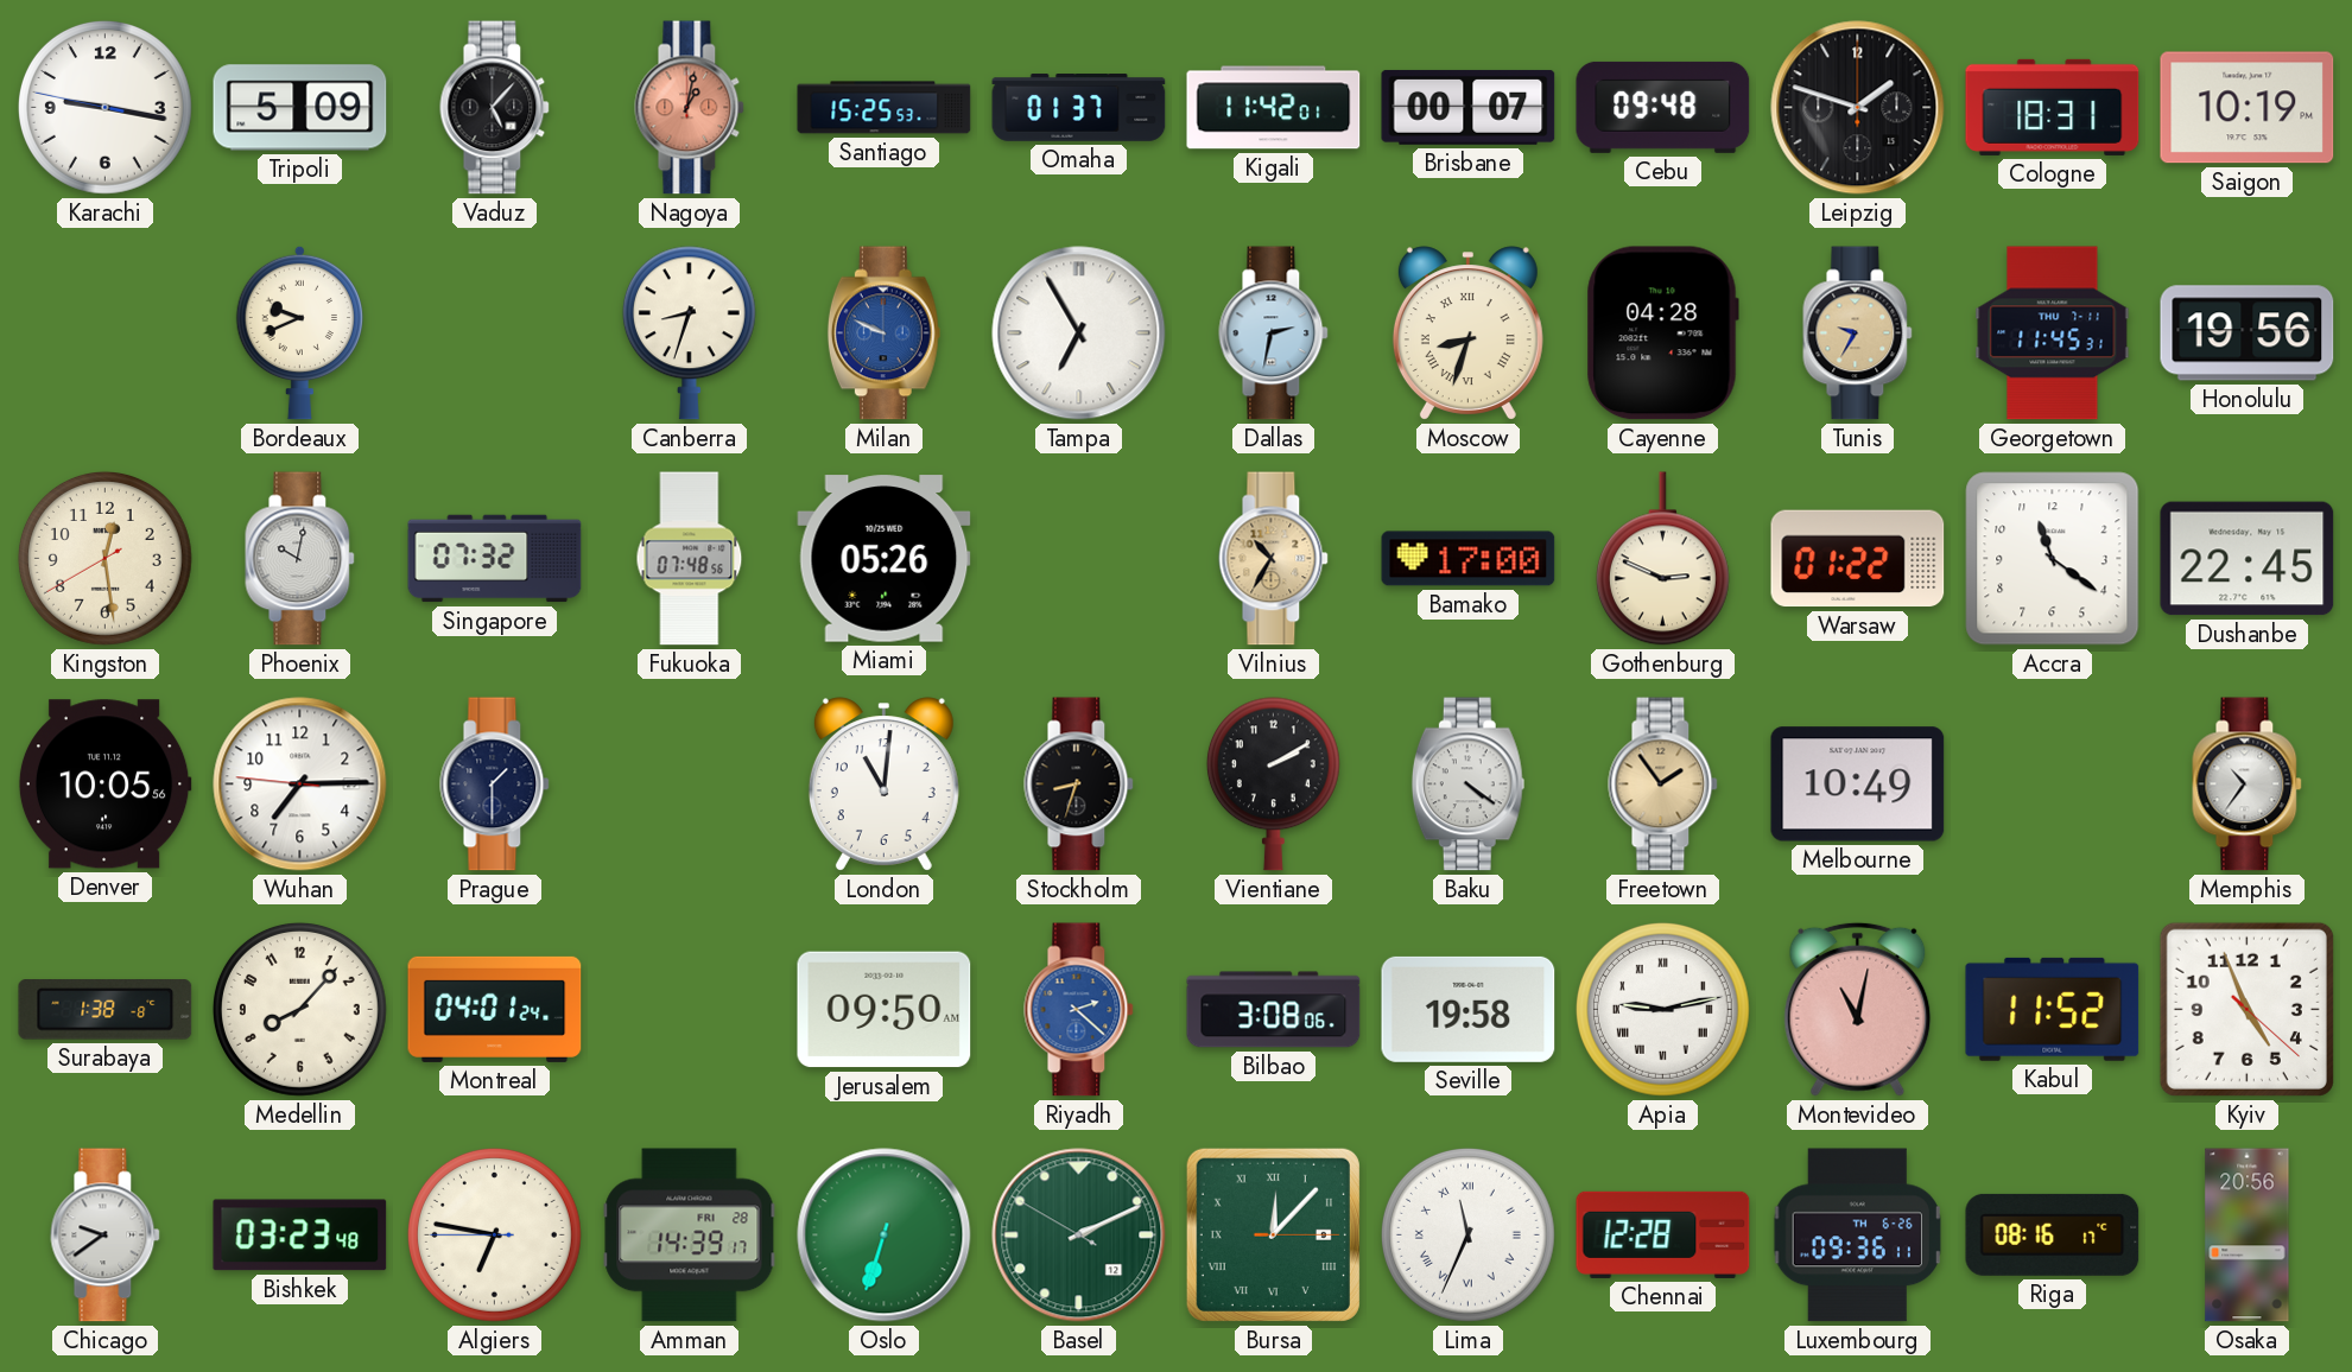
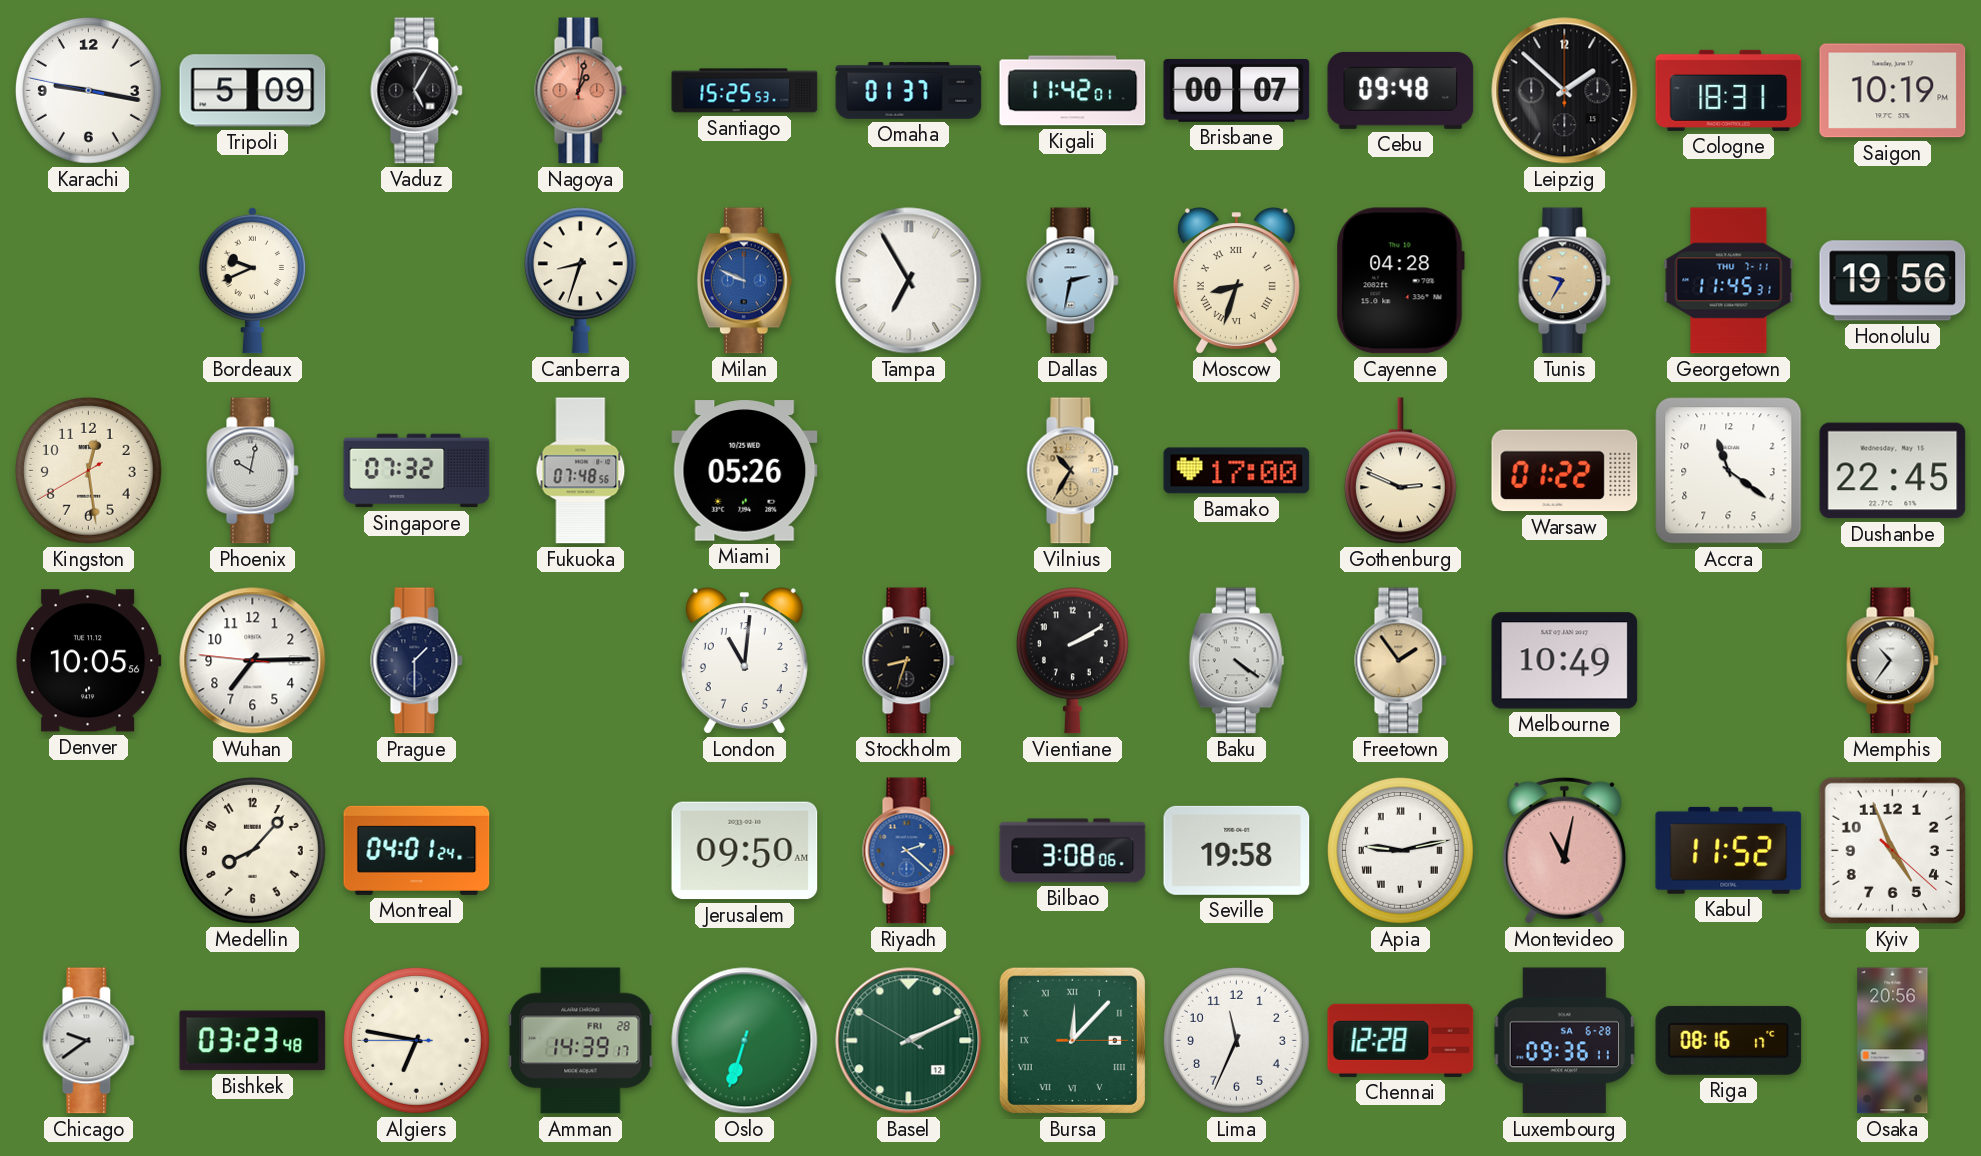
Vaduz: 5:07 -> 5:05
Leipzig: 1:48 -> 1:52
Surabaya: 1:38 -> none
Lima numerals: Roman -> Arabic
Luxembourg date: TH 6-26 -> SA 6-28
